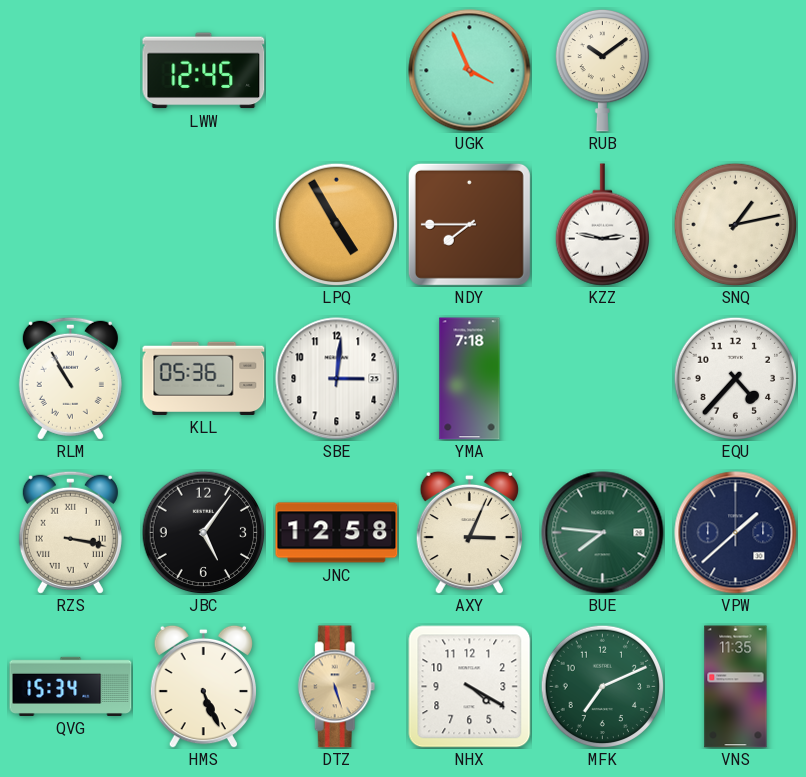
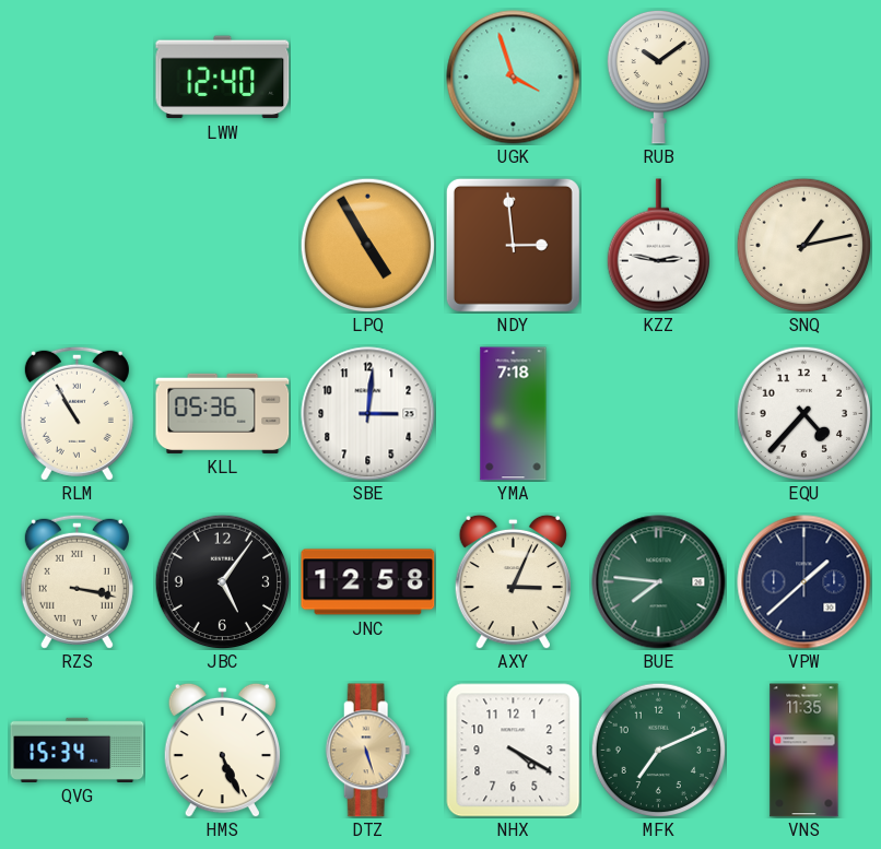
LWW: 12:45 -> 12:40
UGK: 3:56 -> 3:57
NDY: 7:45 -> 2:59
